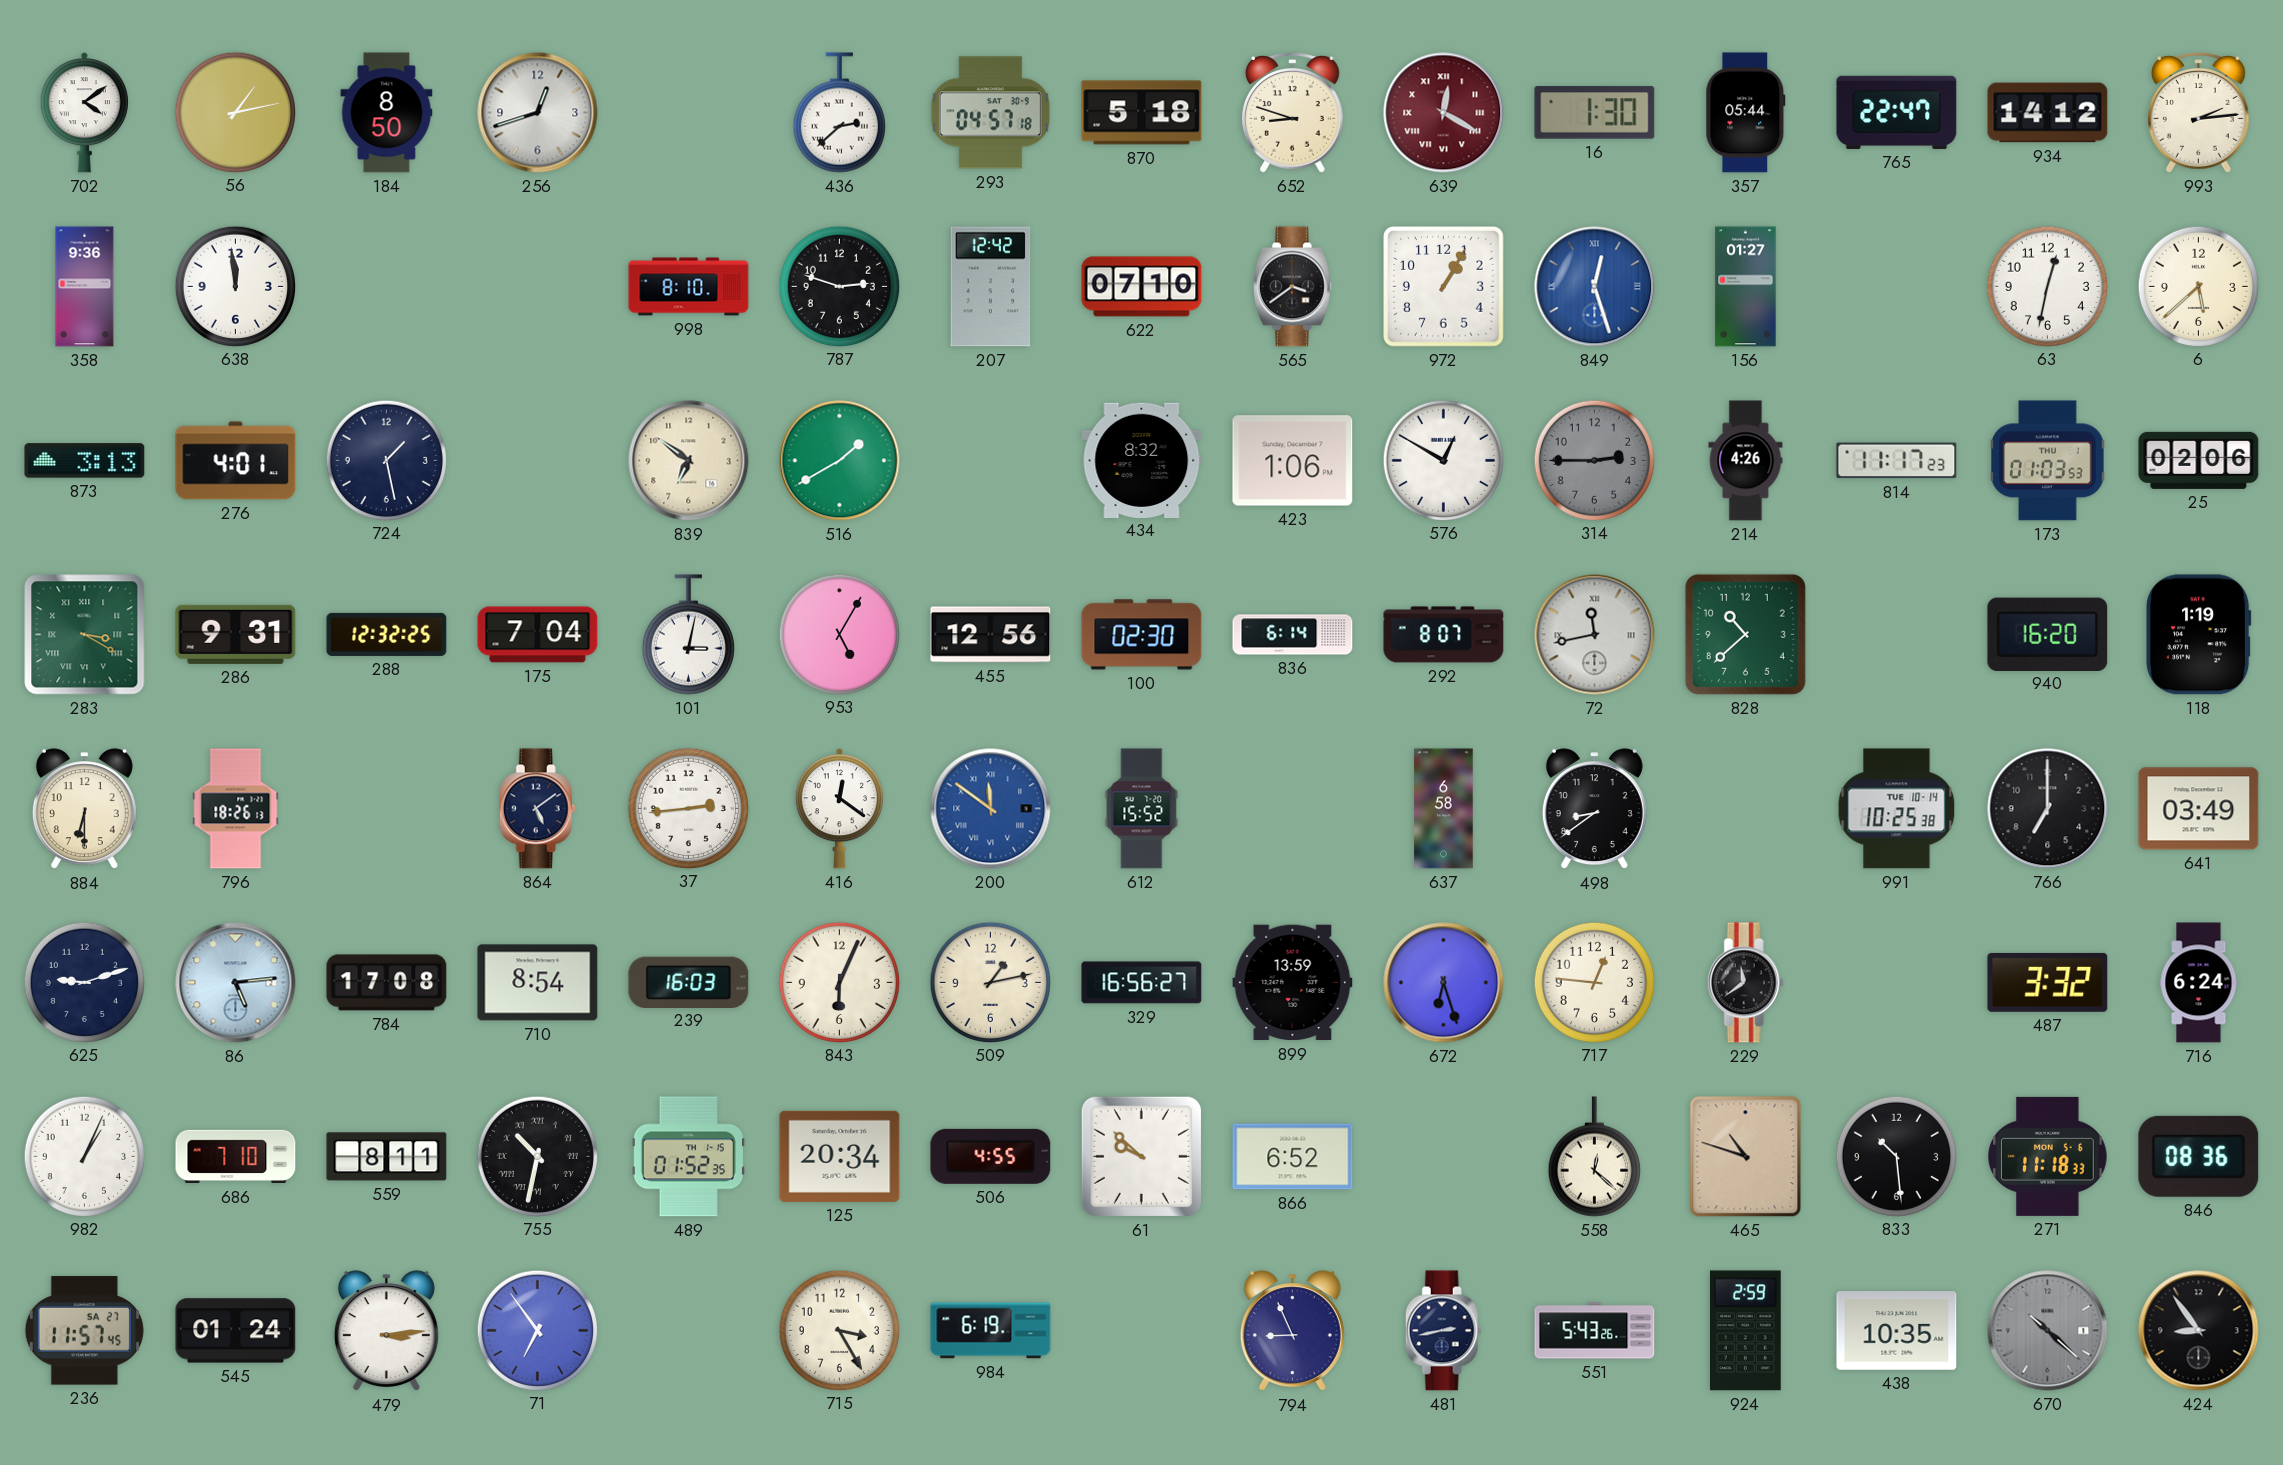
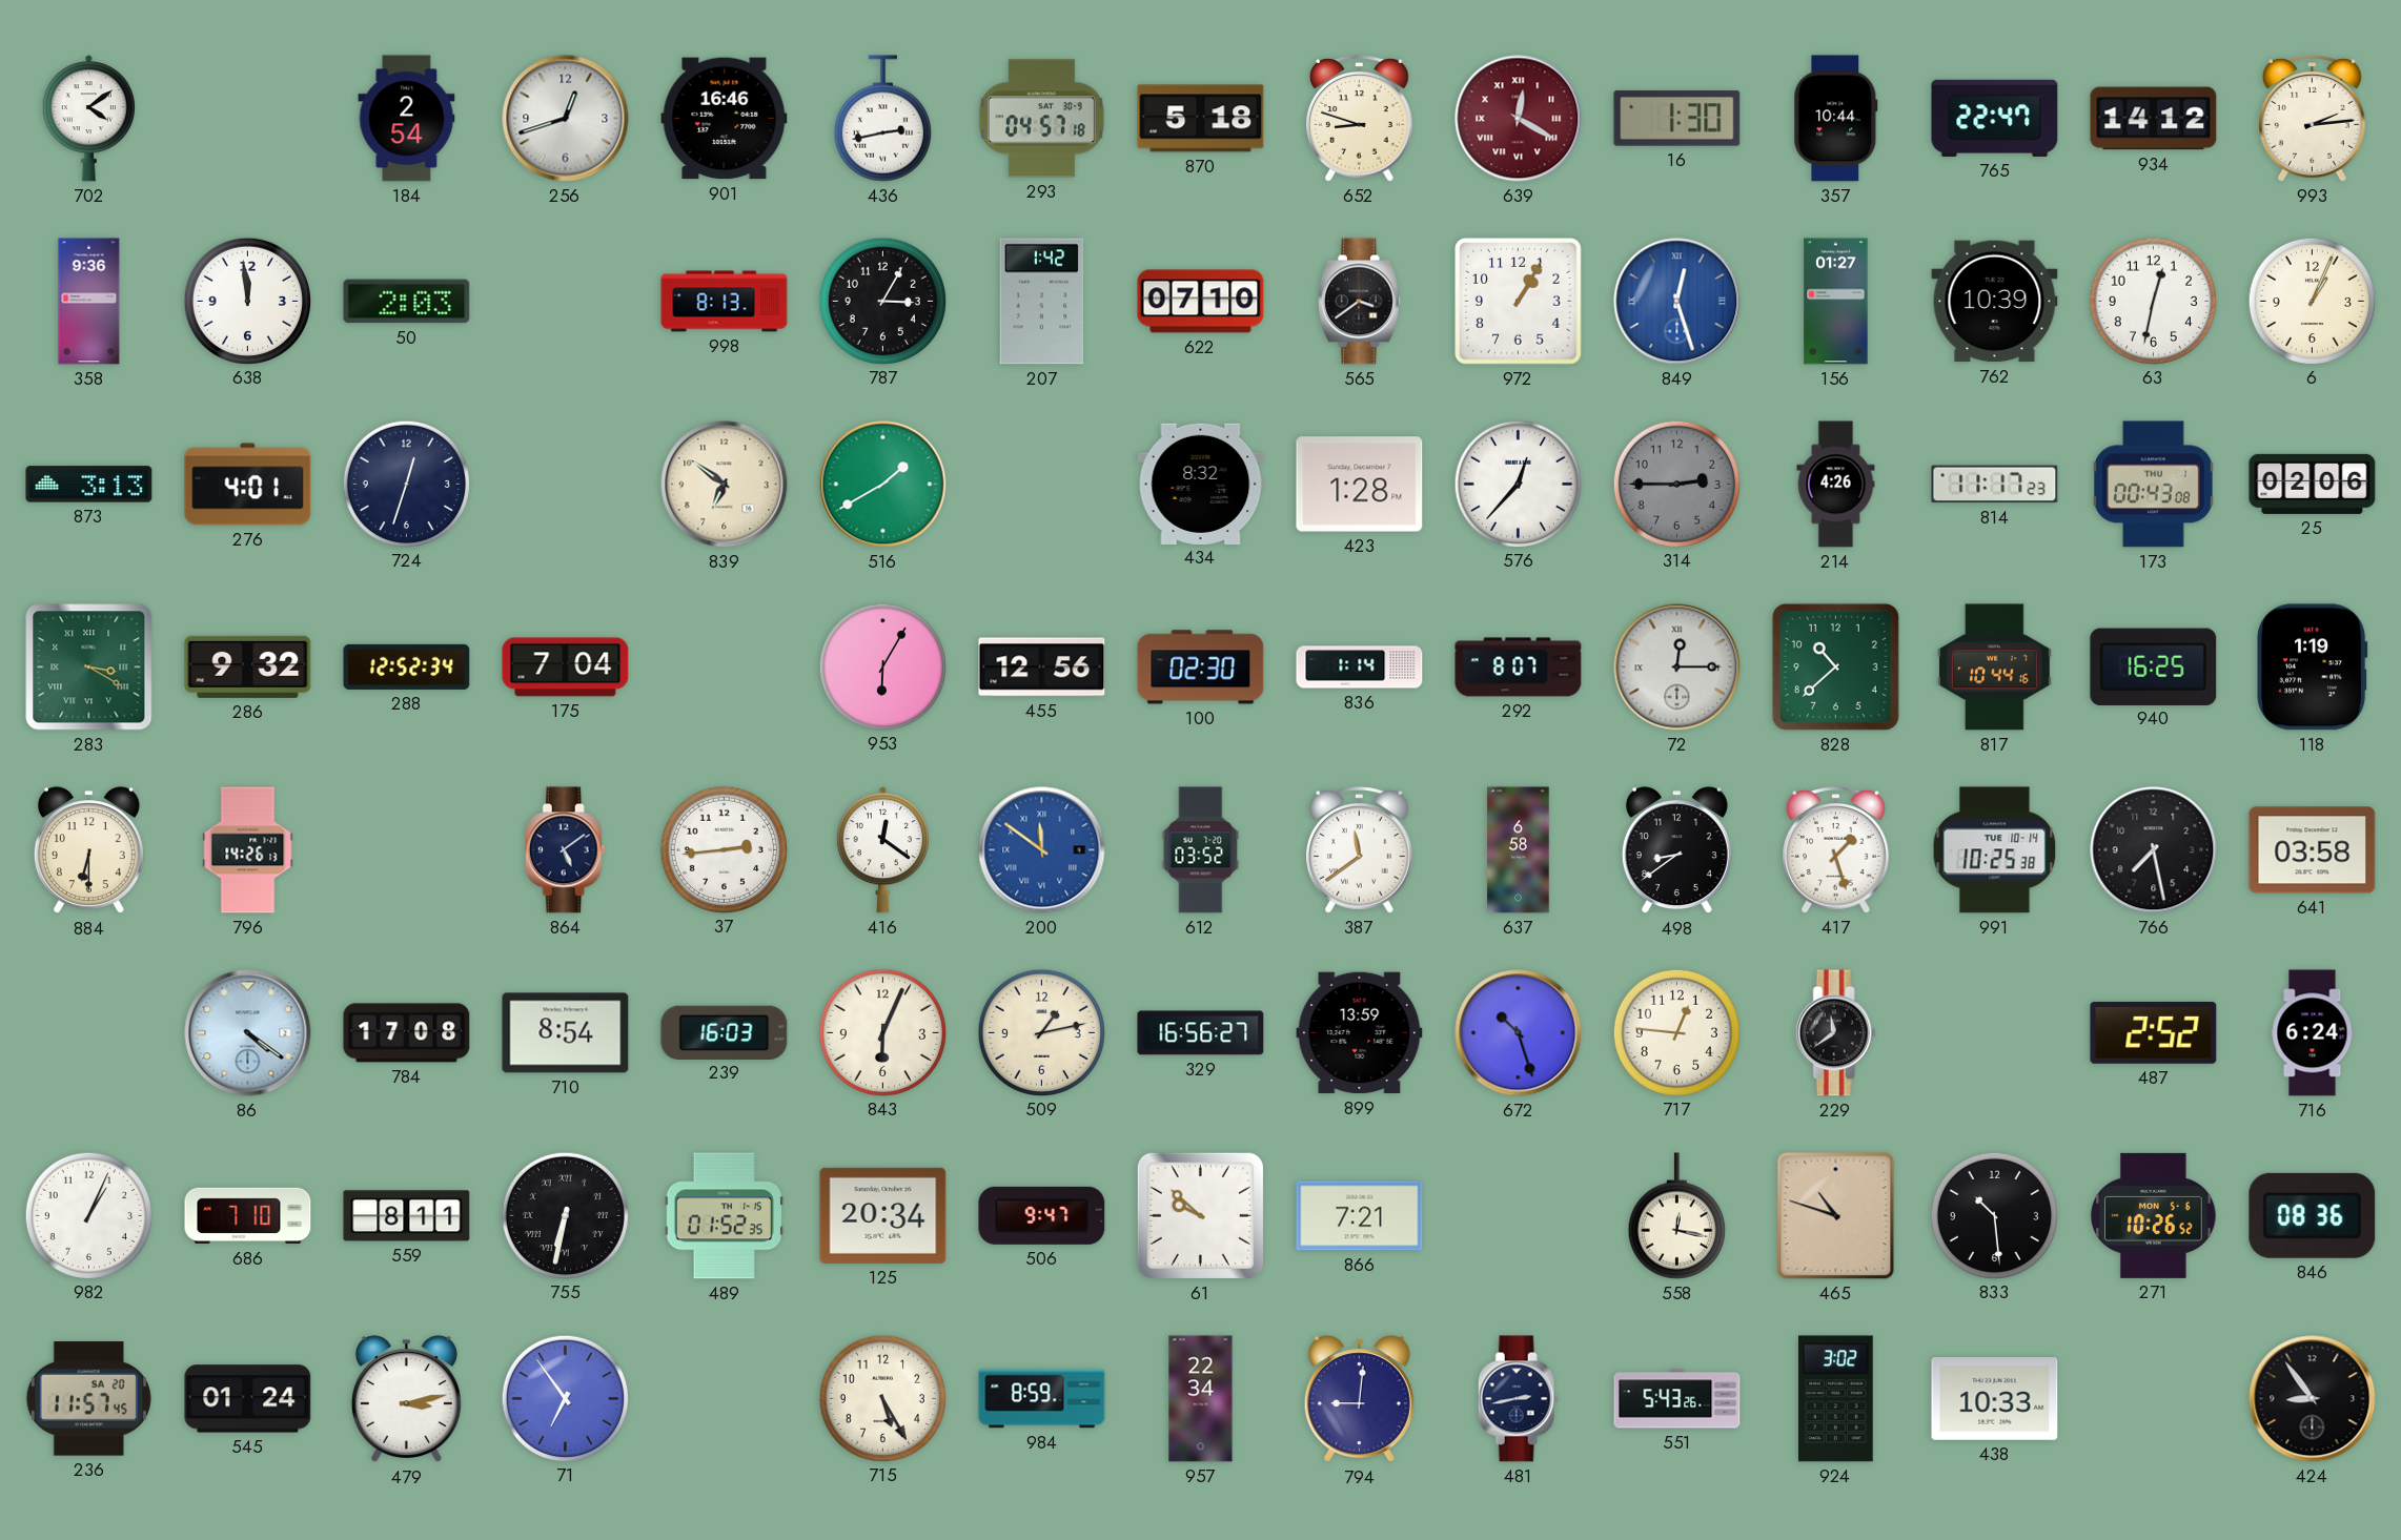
56: 1:13 -> none
184: 8:50 -> 2:54
901: none -> 16:46
436: 2:38 -> 2:43
357: 05:44 -> 10:44
50: none -> 2:03
998: 8:10 -> 8:13
787: 2:48 -> 3:05
207: 12:42 -> 1:42
762: none -> 10:39
6: 5:38 -> 1:04
724: 1:28 -> 12:33
423: 1:06 -> 1:28
576: 12:50 -> 12:37
173: 01:03 -> 00:43
286: 9:31 -> 9:32
288: 12:32 -> 12:52
101: 3:02 -> none
953: 5:05 -> 6:05
836: 6:14 -> 1:14
72: 11:43 -> 12:15
817: none -> 10:44
940: 16:20 -> 16:25
796: 18:26 -> 14:26
612: 15:52 -> 03:52
387: none -> 11:39
417: none -> 1:27
766: 7:00 -> 7:28
641: 03:49 -> 03:58
625: 9:12 -> none
86: 5:14 -> 4:21
672: 6:27 -> 10:27
487: 3:32 -> 2:52
755: 10:32 -> 6:32
506: 4:55 -> 9:47
866: 6:52 -> 7:21
558: 12:22 -> 12:17
271: 11:18 -> 10:26
236 date: SA 27 -> SA 20
479: 3:14 -> 3:13
715: 3:25 -> 5:25
984: 6:19 -> 8:59
957: none -> 22:34
794: 8:56 -> 9:01
924: 2:59 -> 3:02
438: 10:35 -> 10:33
670: 10:22 -> none
